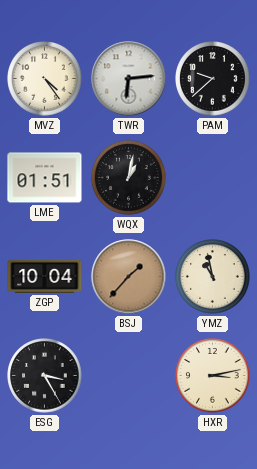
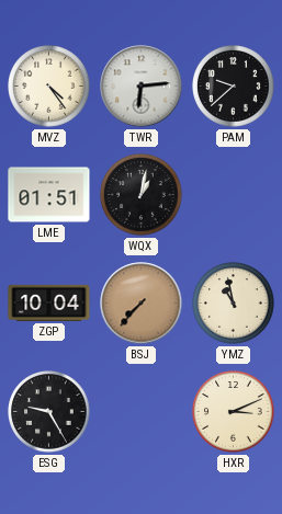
BSJ: 1:37 -> 7:37
ESG: 3:25 -> 9:25
HXR: 3:13 -> 3:11
